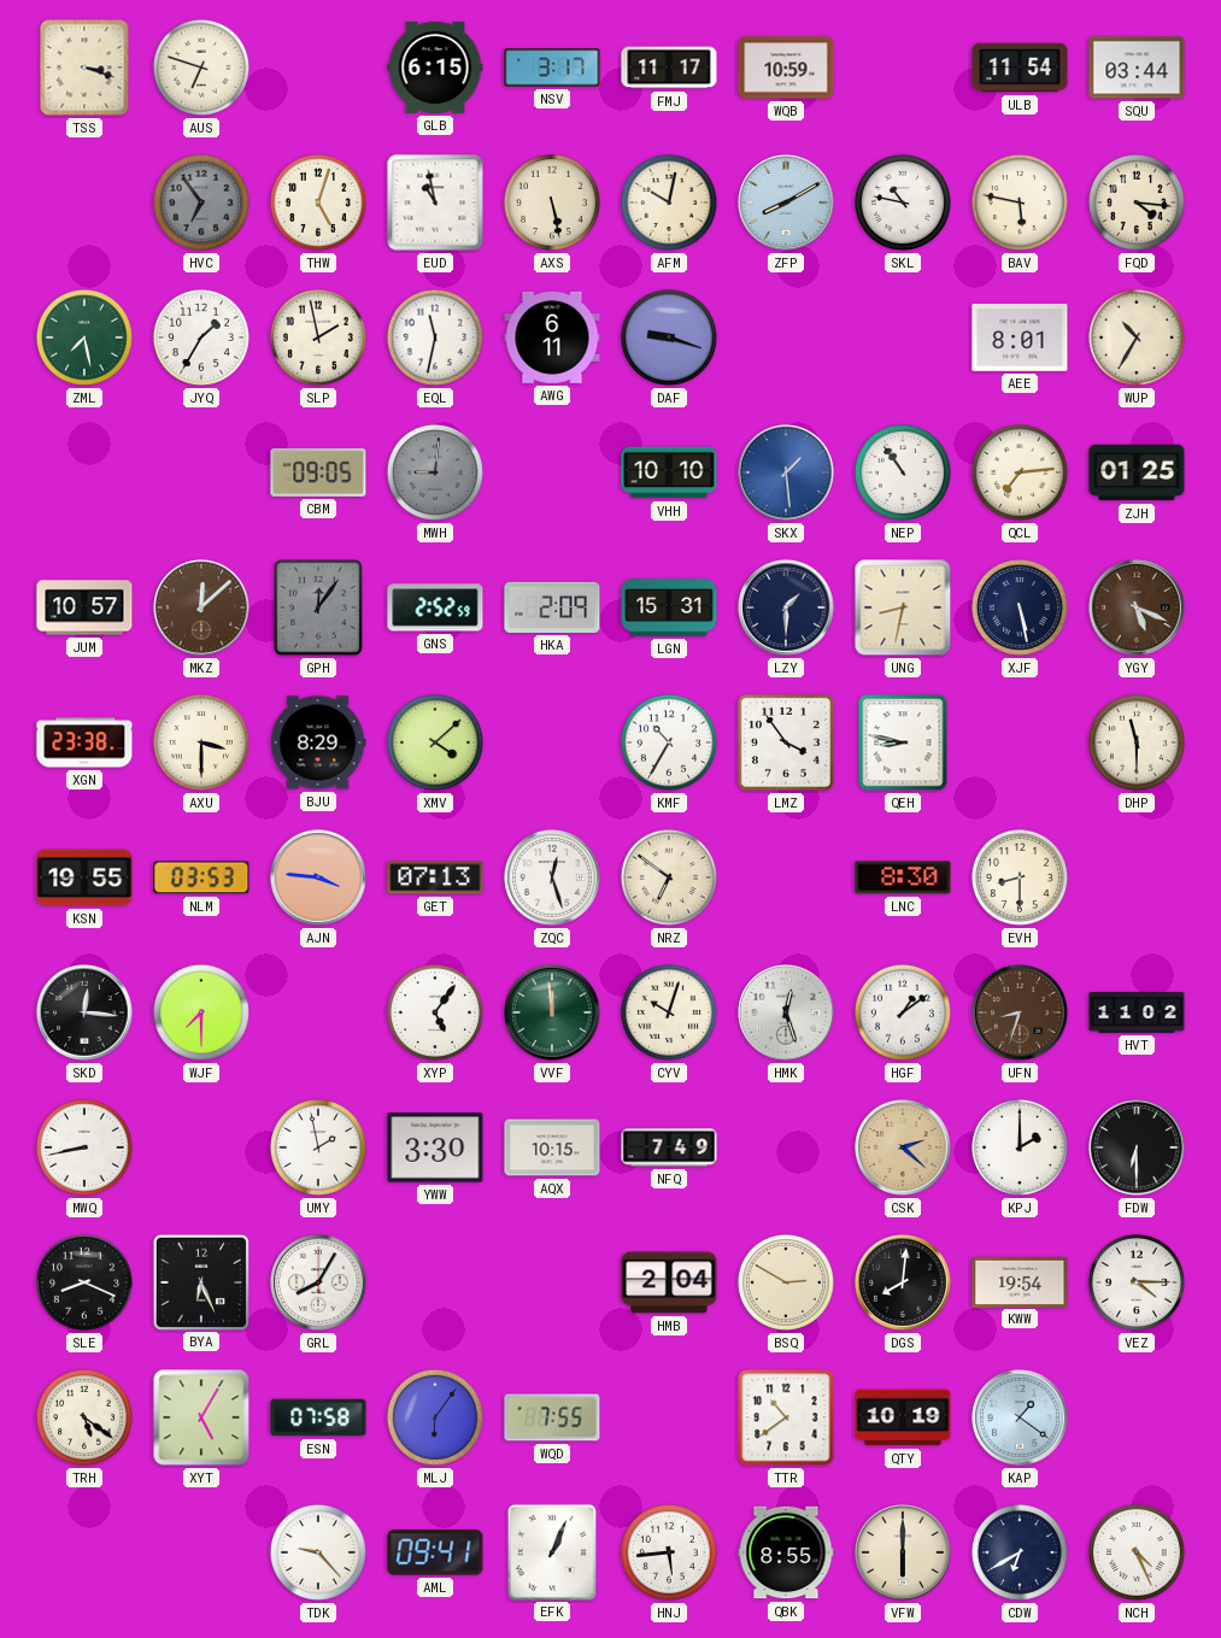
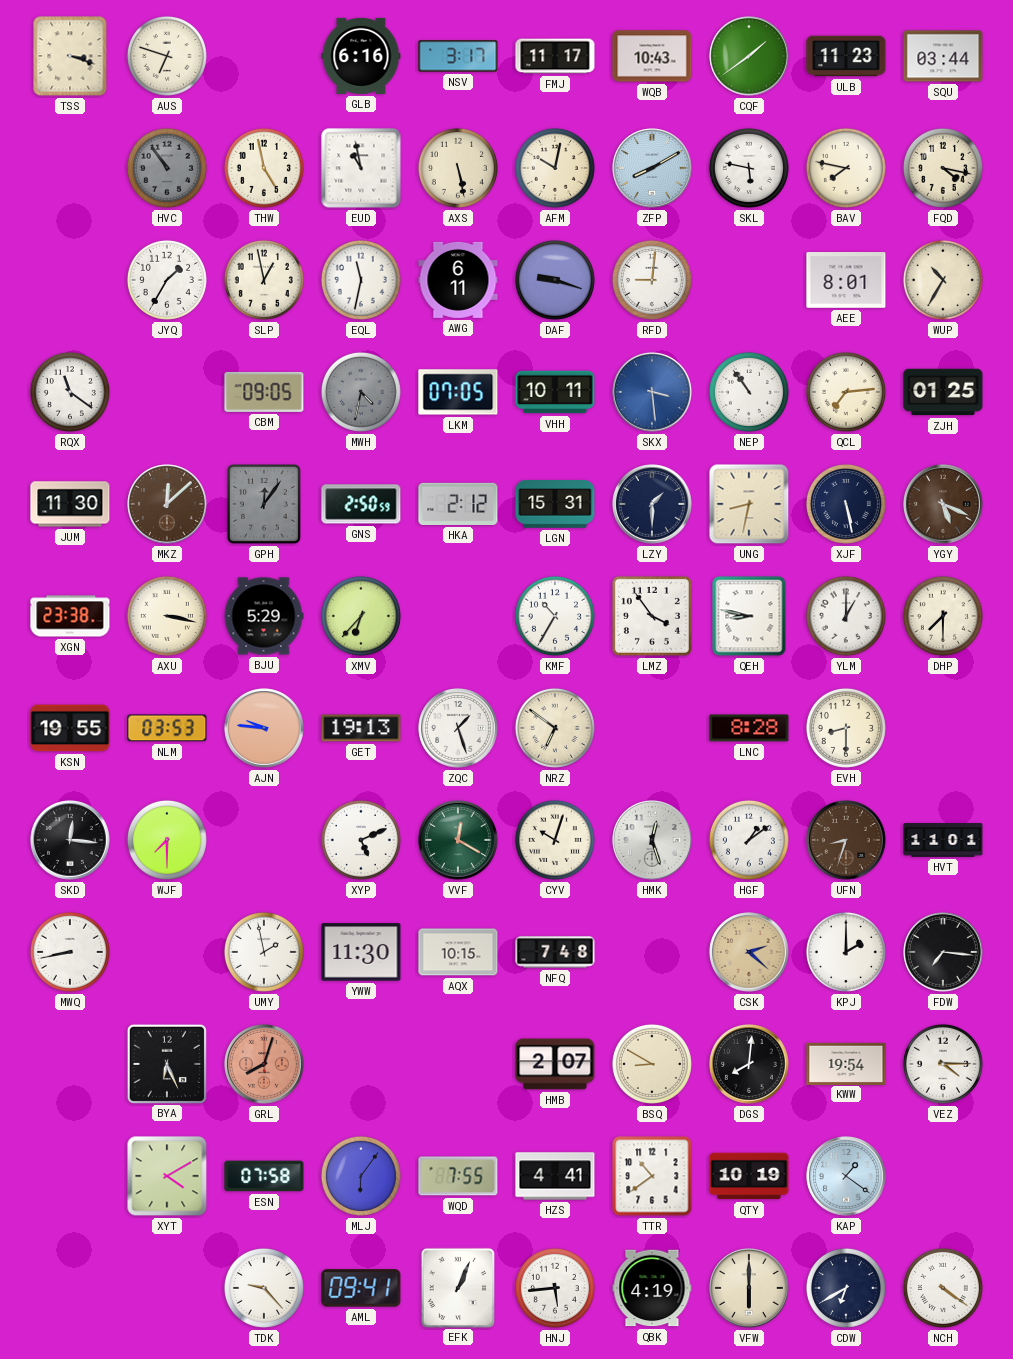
GLB: 6:15 -> 6:16
WQB: 10:59 -> 10:43
CQF: none -> 1:39
ULB: 11:54 -> 11:23
HVC: 6:54 -> 10:54
THW: 5:03 -> 4:58
SKL: 10:47 -> 5:47
BAV: 5:47 -> 7:47
FQD: 4:16 -> 4:17
ZML: 7:28 -> none
SLP: 1:58 -> 12:58
RFD: none -> 9:01
RQX: none -> 11:21
MWH: 9:01 -> 4:32
LKM: none -> 07:05
VHH: 10:10 -> 10:11
SKX: 1:29 -> 3:29
JUM: 10:57 -> 11:30
GNS: 2:52 -> 2:50
HKA: 2:09 -> 2:12
AXU: 3:30 -> 3:17
BJU: 8:29 -> 5:29
XMV: 4:08 -> 6:37
YLM: none -> 1:00
DHP: 11:30 -> 7:30
AJN: 3:46 -> 9:46
GET: 07:13 -> 19:13
ZQC: 12:27 -> 1:27
LNC: 8:30 -> 8:28
XYP: 5:06 -> 5:11
VVF: 11:59 -> 12:20
HVT: 11:02 -> 11:01
YWW: 3:30 -> 11:30
NFQ: 7:49 -> 7:48
FDW: 6:30 -> 7:16
SLE: 8:19 -> none
GRL: 8:05 -> 8:03
GRL dial: white -> salmon
HMB: 2:04 -> 2:07
BSQ: 2:50 -> 8:50
TRH: 5:21 -> none
XYT: 5:05 -> 4:10
HZS: none -> 4:41
QBK: 8:55 -> 4:19
NCH: 4:26 -> 4:21
